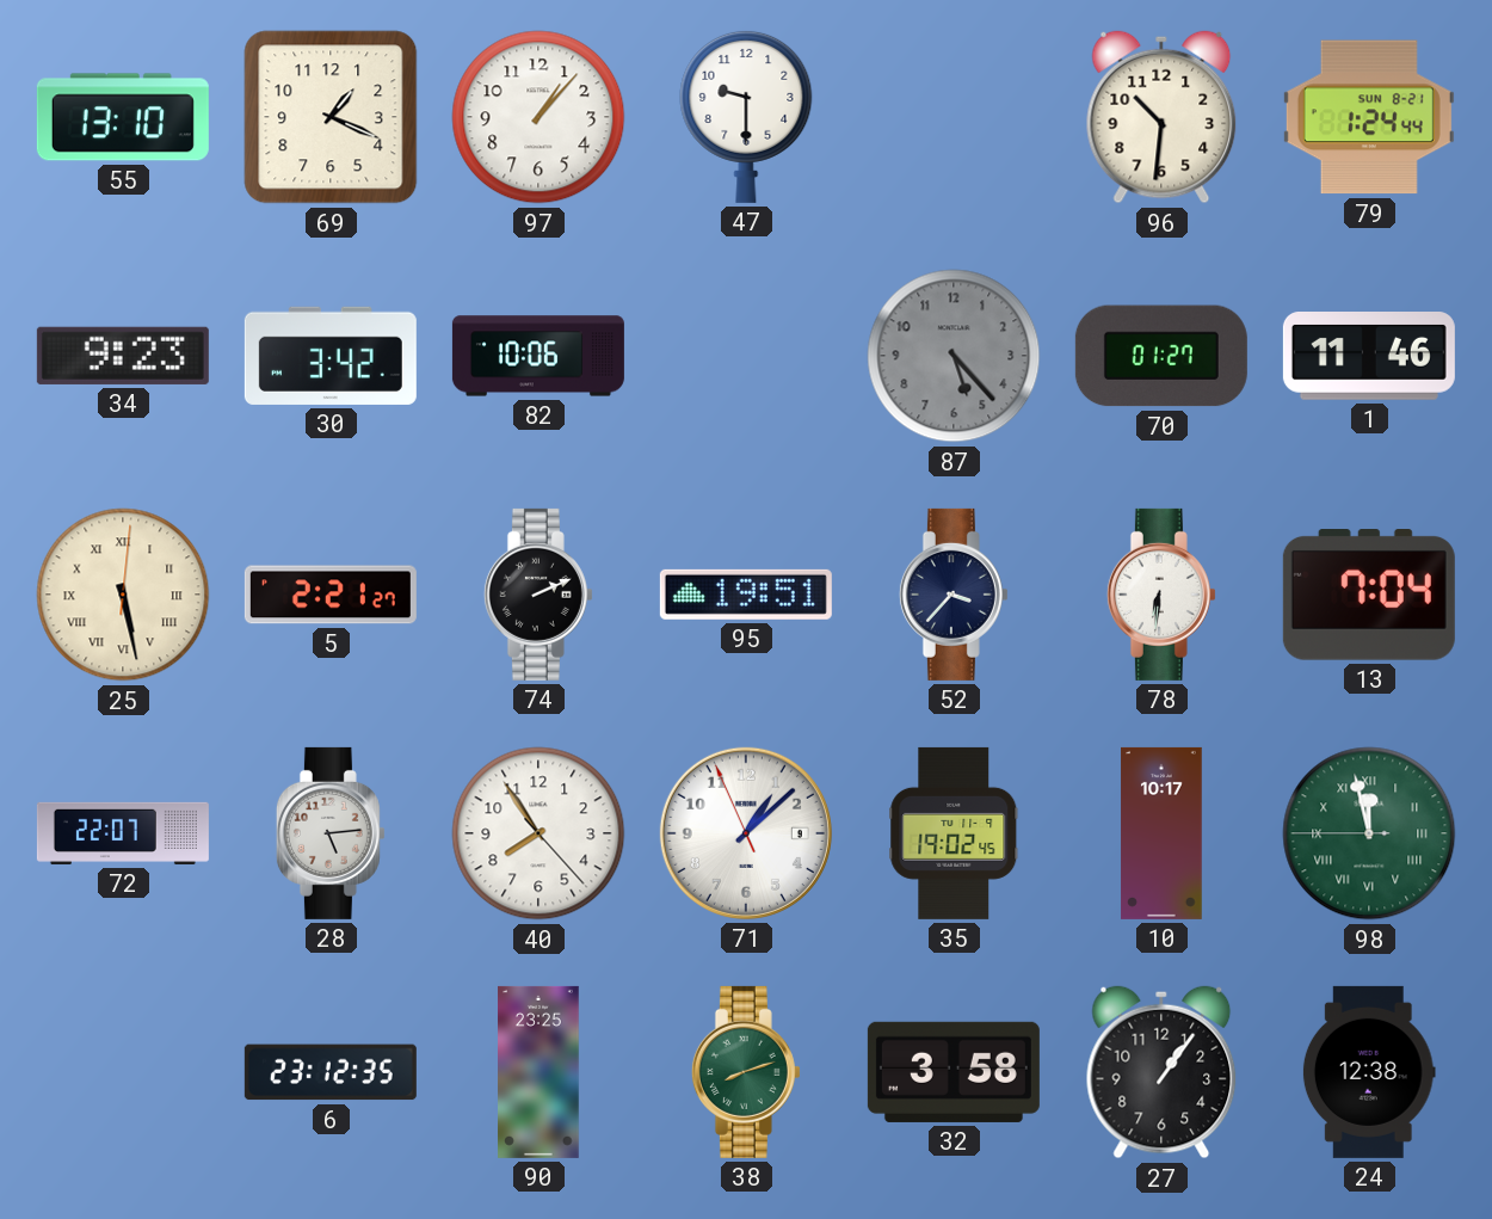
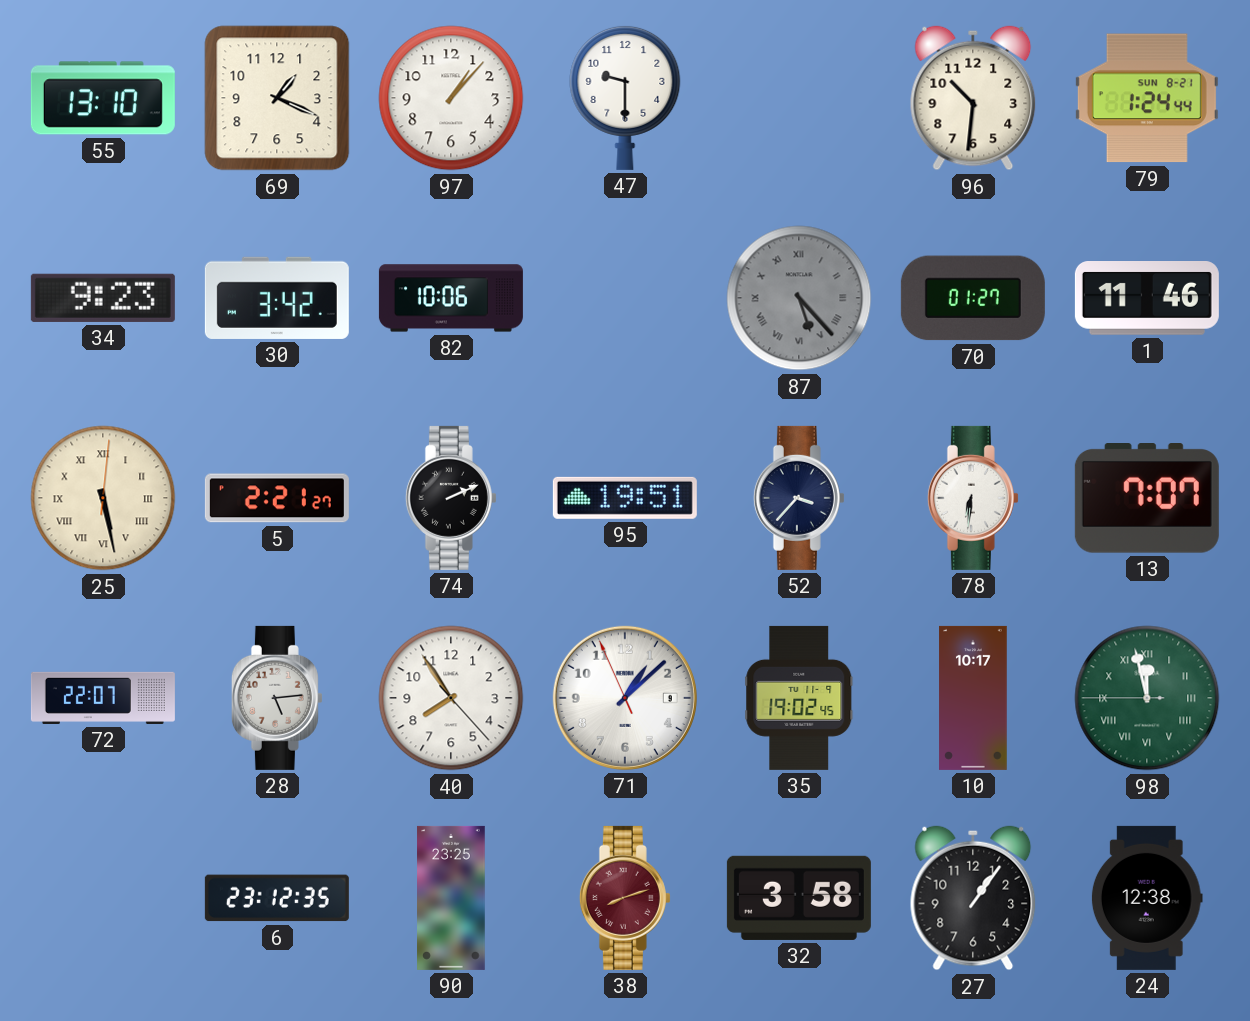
87 numerals: Arabic -> Roman
13: 7:04 -> 7:07
38 dial: green -> burgundy
